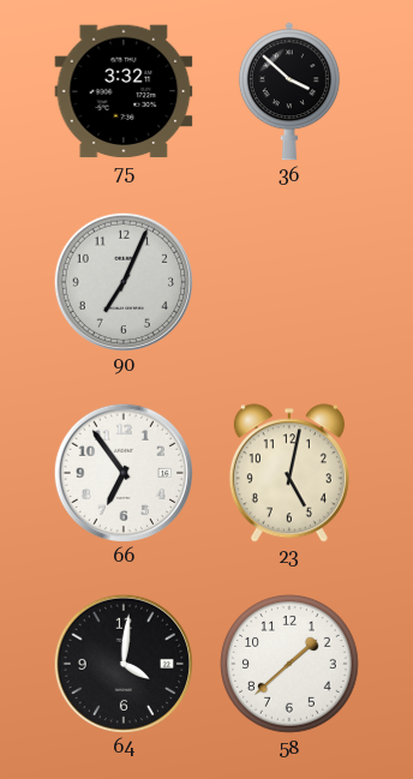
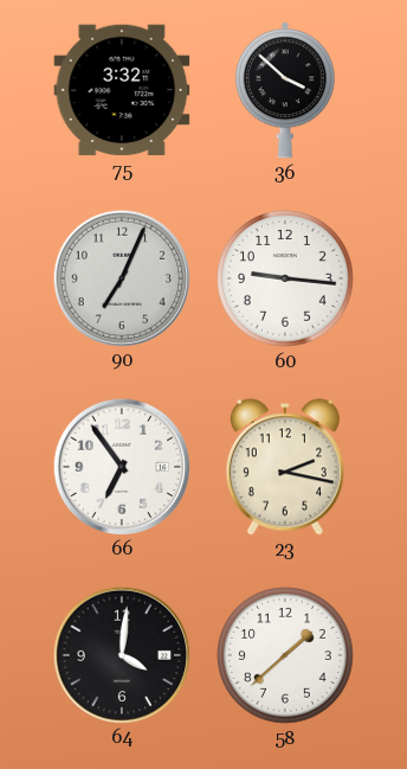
60: none -> 9:16
23: 5:02 -> 2:17
